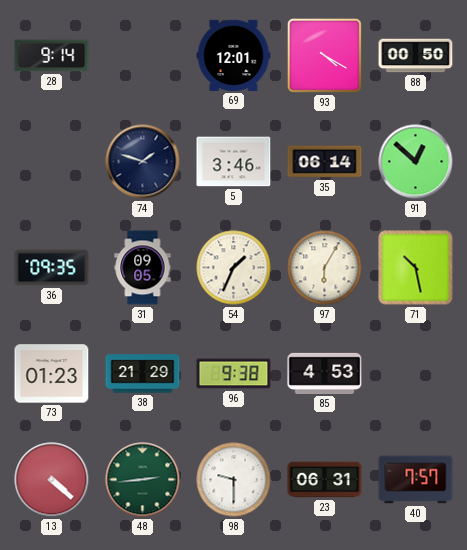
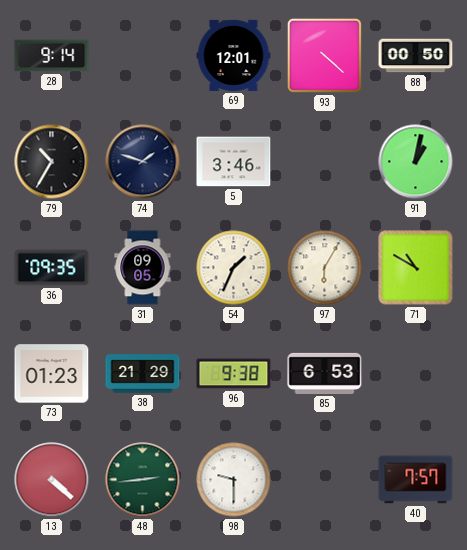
93: 4:20 -> 4:22
79: none -> 10:35
35: 06:14 -> none
91: 12:52 -> 1:02
71: 10:28 -> 10:50
85: 4:53 -> 6:53
23: 06:31 -> none
